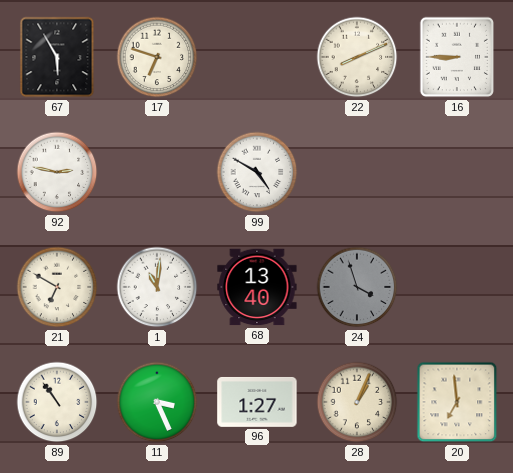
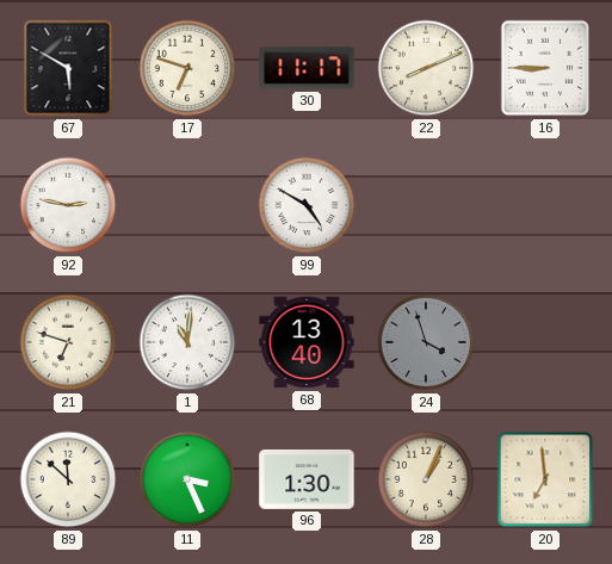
67: 5:55 -> 5:50
30: none -> 11:17
21: 6:50 -> 6:48
89: 10:54 -> 11:52
96: 1:27 -> 1:30
